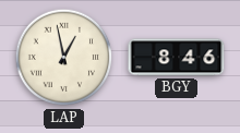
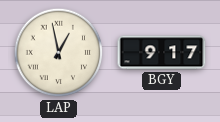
BGY: 8:46 -> 9:17
